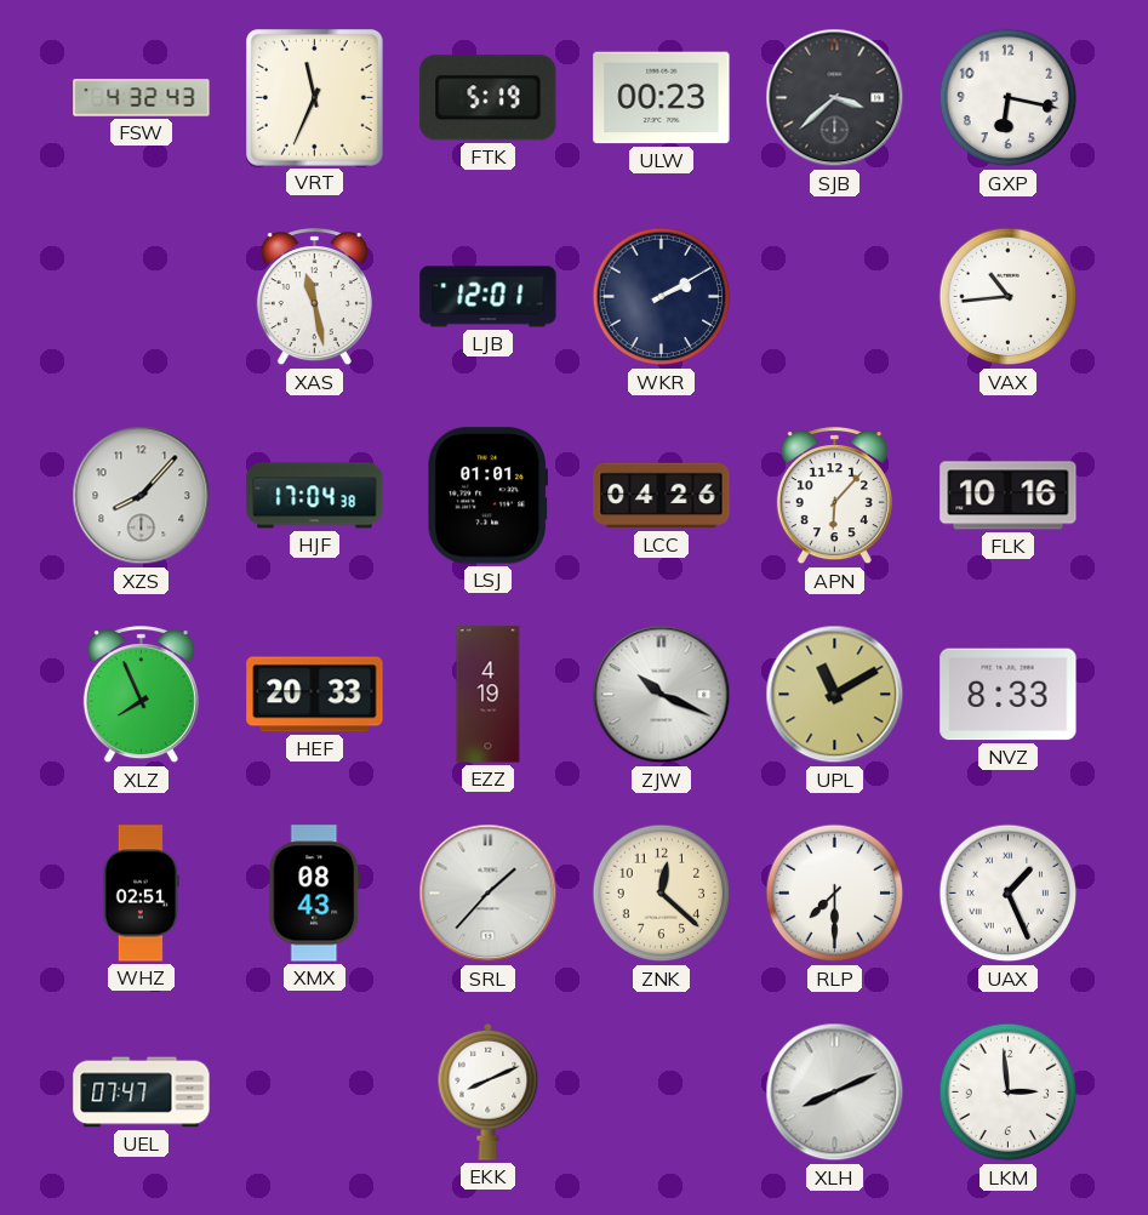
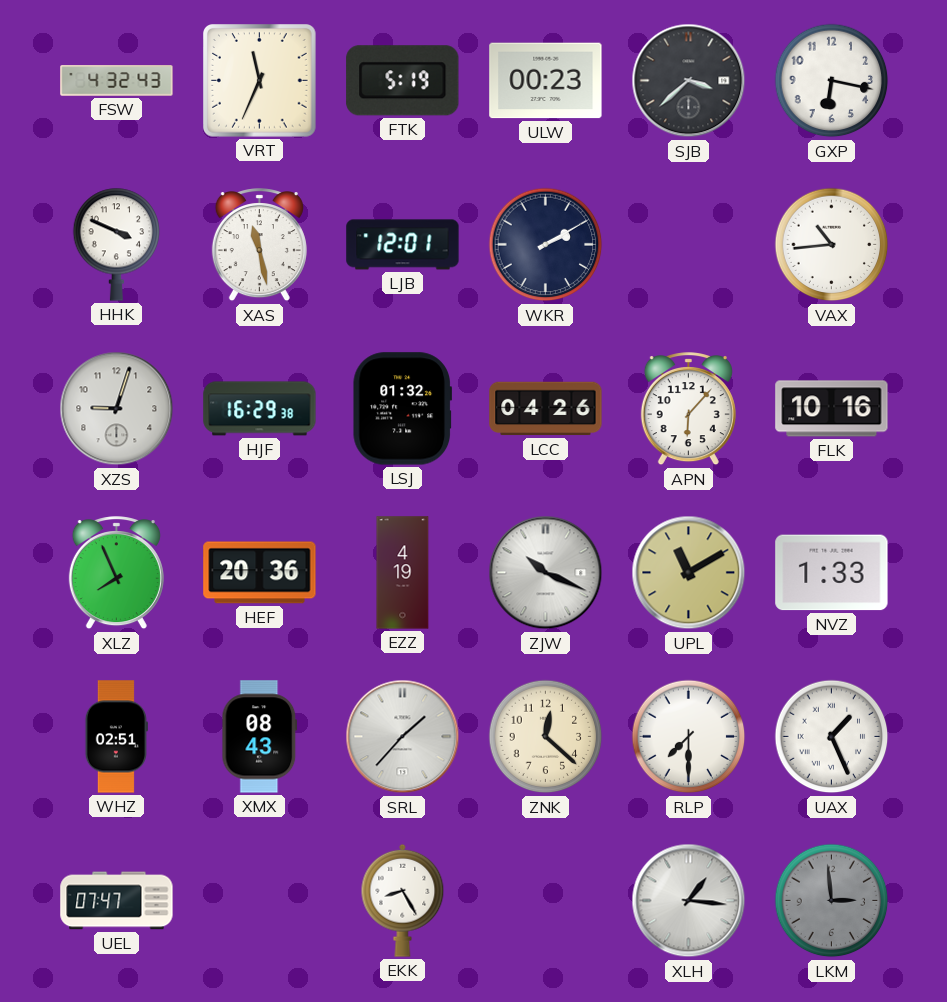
HHK: none -> 3:49
XZS: 8:07 -> 9:03
HJF: 17:04 -> 16:29
LSJ: 01:01 -> 01:32
HEF: 20:33 -> 20:36
NVZ: 8:33 -> 1:33
EKK: 8:11 -> 8:25
XLH: 8:11 -> 1:16
LKM dial: white -> grey
